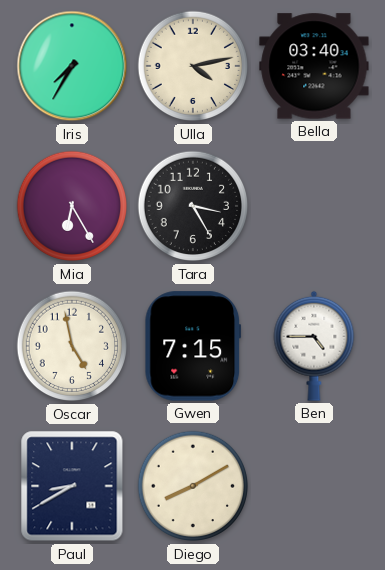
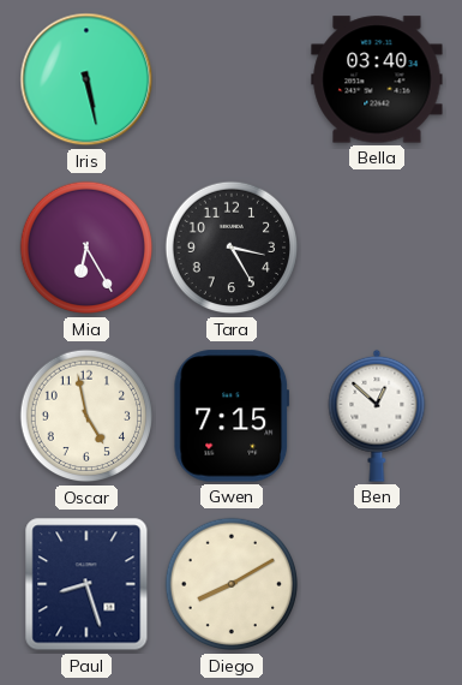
Iris: 7:35 -> 5:28
Ulla: 4:13 -> none
Ben: 4:45 -> 12:52
Paul: 8:40 -> 8:27
